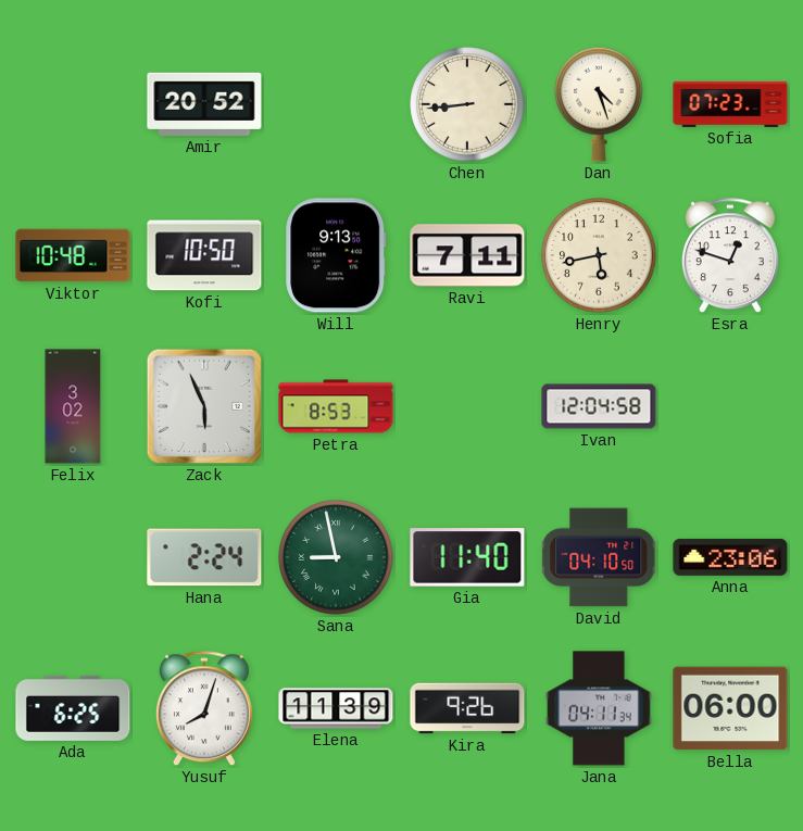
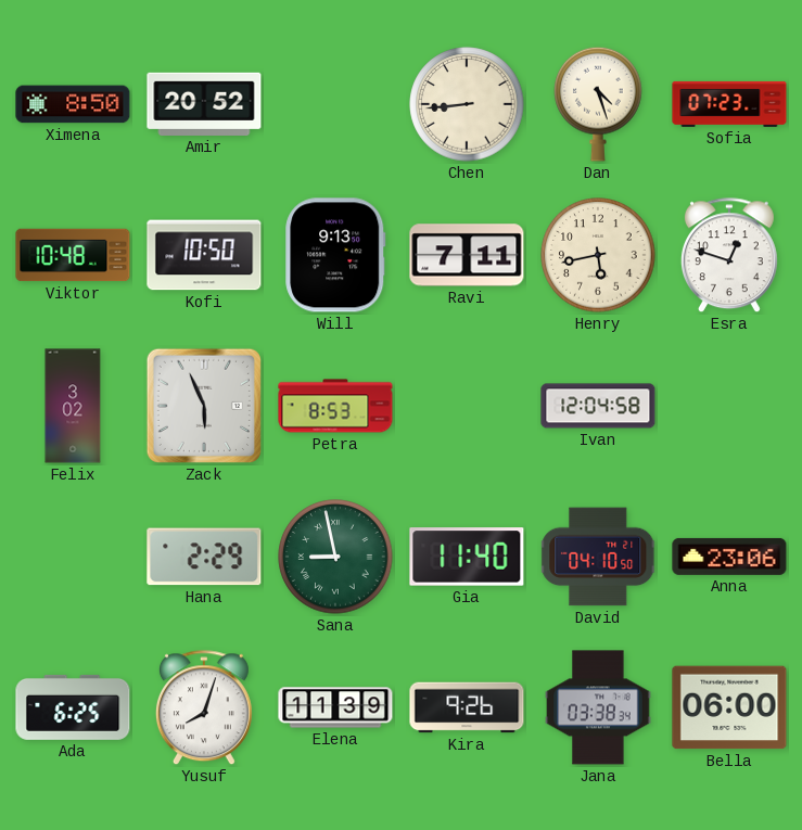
Ximena: none -> 8:50
Hana: 2:24 -> 2:29
Jana: 04:11 -> 03:38
